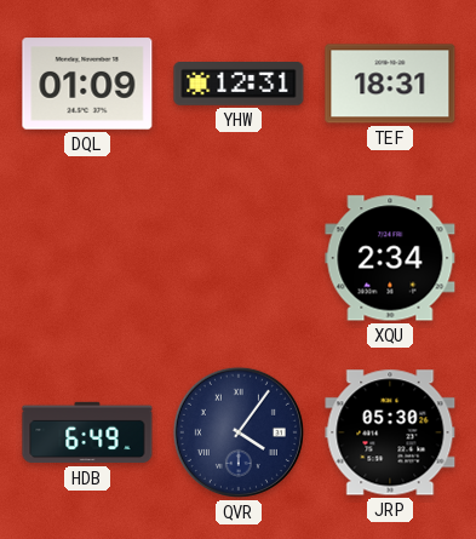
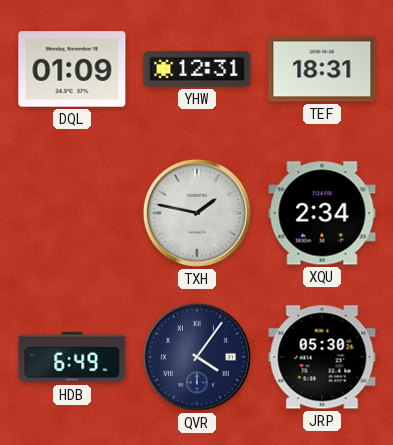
TXH: none -> 1:47
